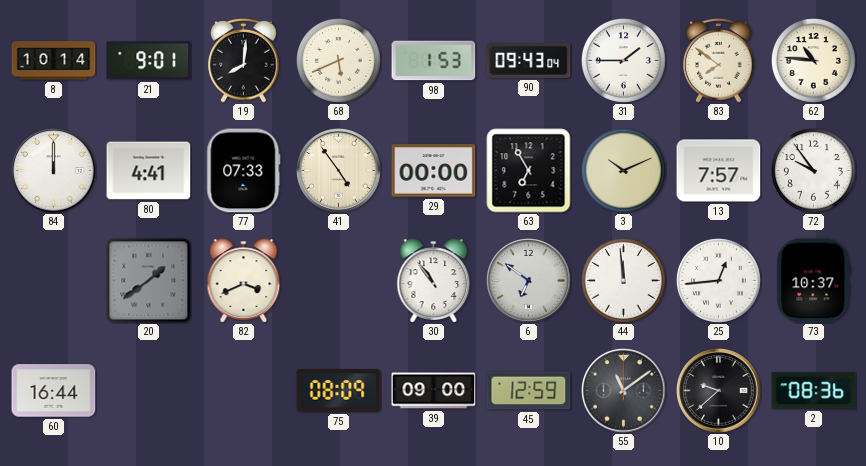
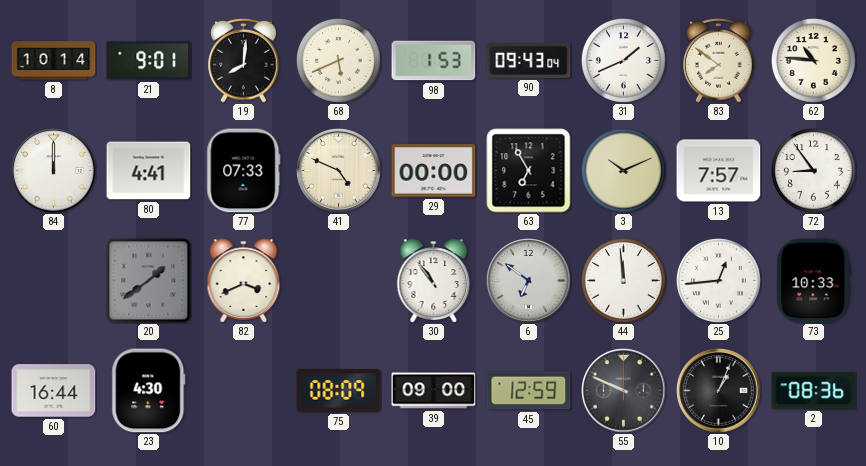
31: 1:45 -> 1:41
41: 4:54 -> 4:49
72: 9:54 -> 8:54
73: 10:37 -> 10:33
23: none -> 4:30
55: 11:09 -> 9:49
10: 9:38 -> 1:04
